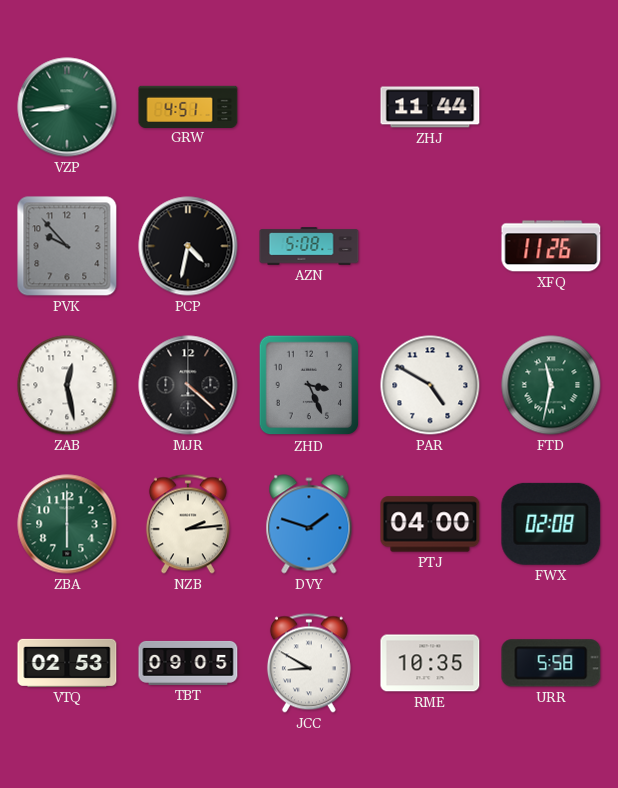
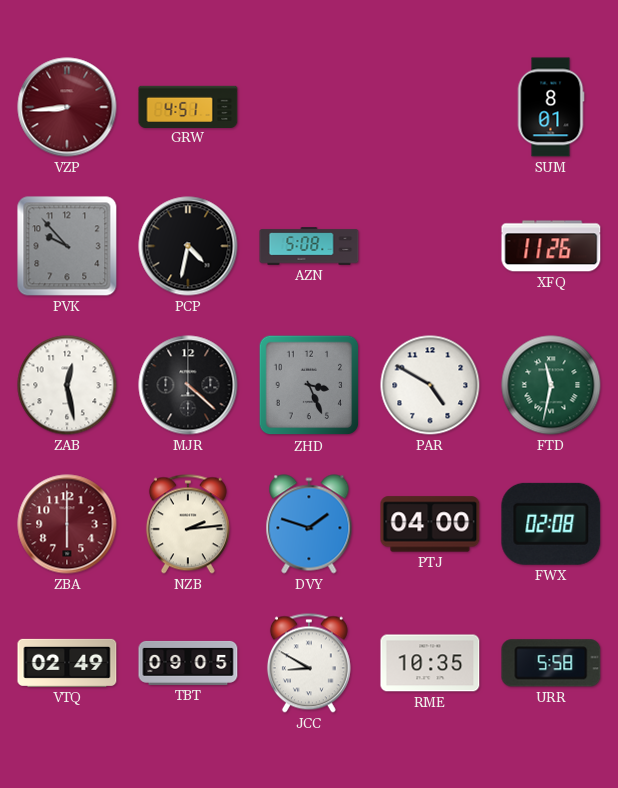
VZP dial: green -> burgundy
ZHJ: 11:44 -> none
SUM: none -> 8:01
ZBA dial: green -> burgundy
VTQ: 02:53 -> 02:49
